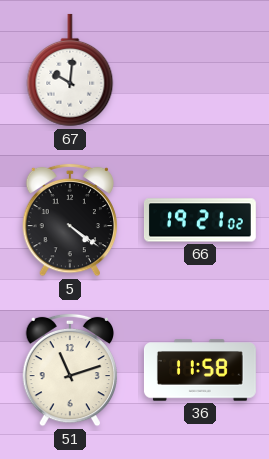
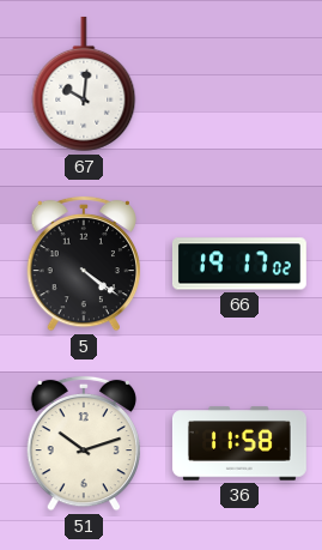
66: 19:21 -> 19:17
51: 11:12 -> 10:12
